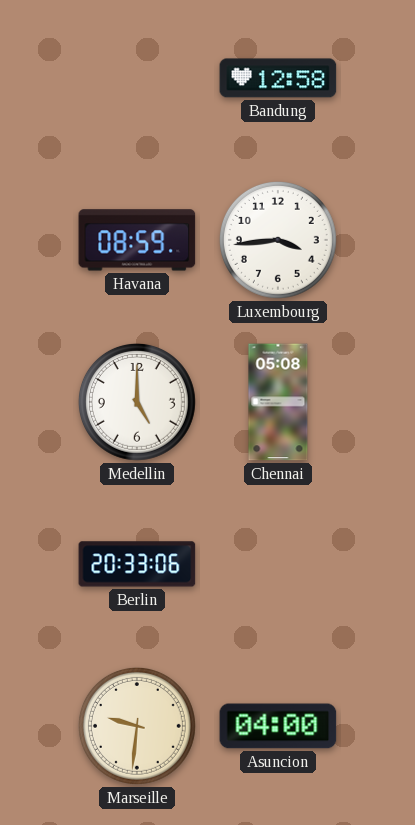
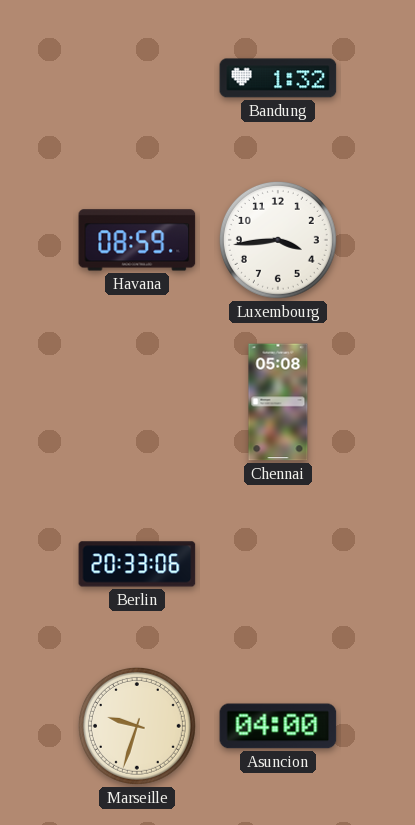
Bandung: 12:58 -> 1:32
Medellin: 5:00 -> none
Marseille: 9:31 -> 9:33
